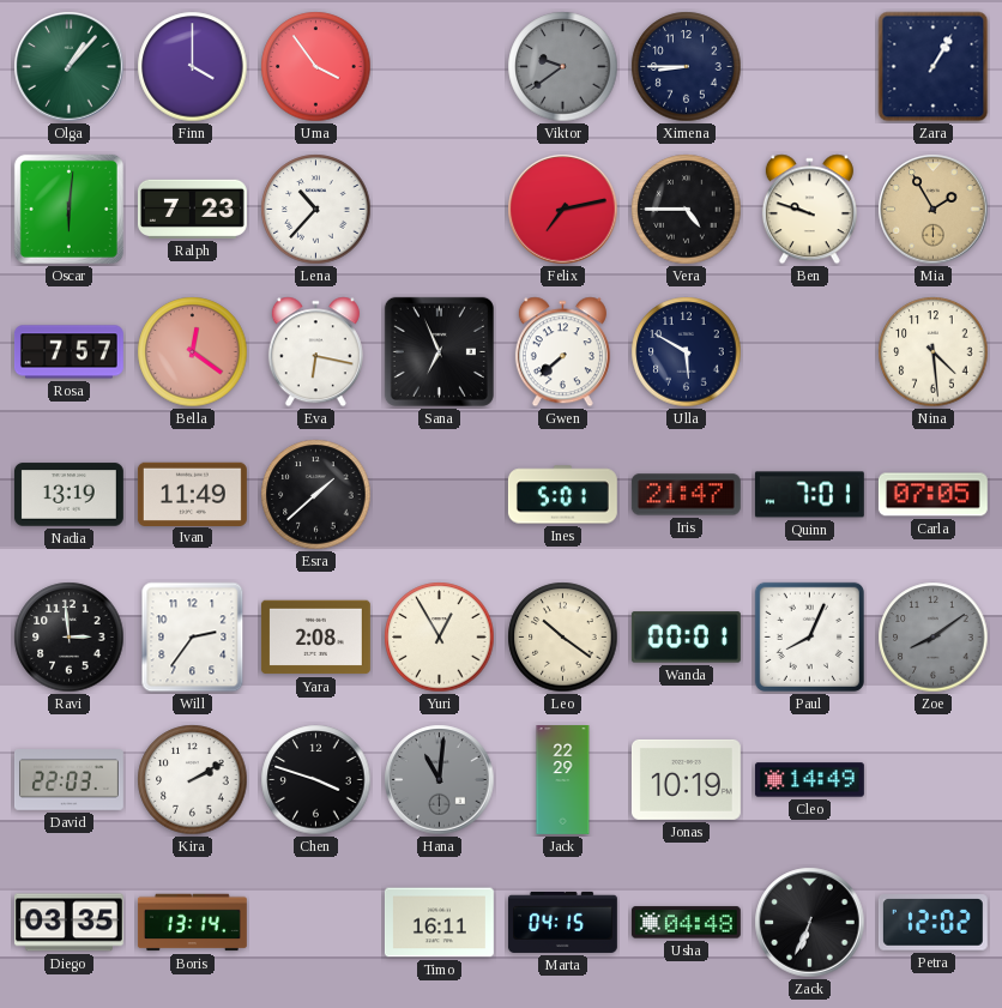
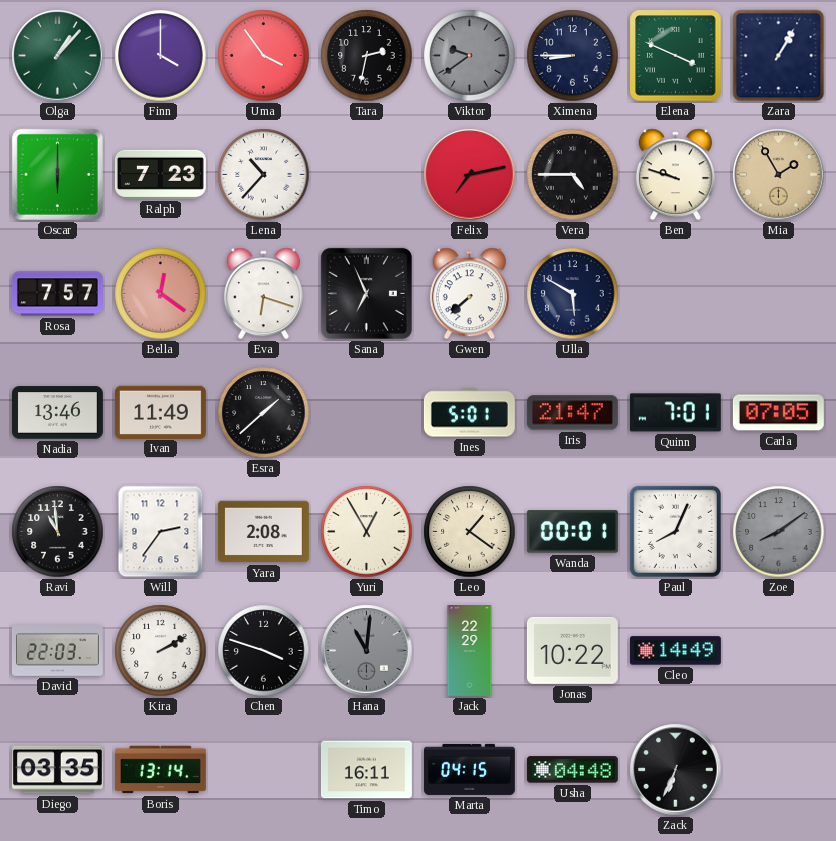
Tara: none -> 2:32
Elena: none -> 3:49
Oscar: 6:01 -> 6:00
Eva: 6:17 -> 6:18
Nina: 4:29 -> none
Nadia: 13:19 -> 13:46
Ravi: 2:59 -> 10:59
Leo: 10:21 -> 1:21
Jonas: 10:19 -> 10:22
Petra: 12:02 -> none
